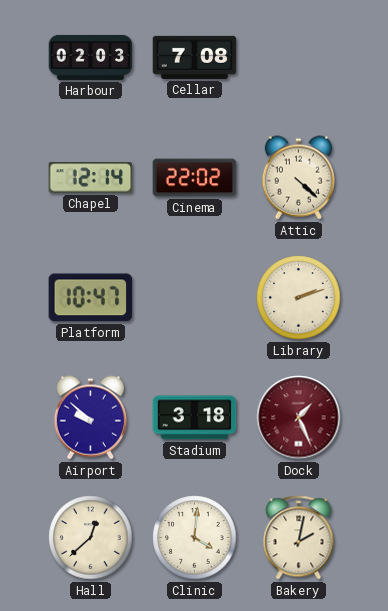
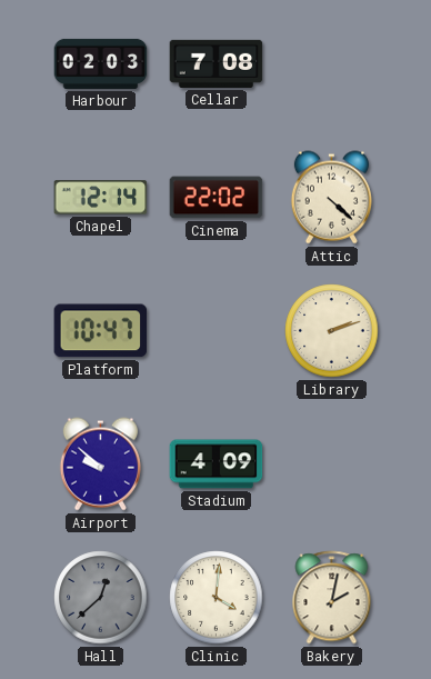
Stadium: 3:18 -> 4:09
Dock: 1:26 -> none
Hall dial: cream -> grey
